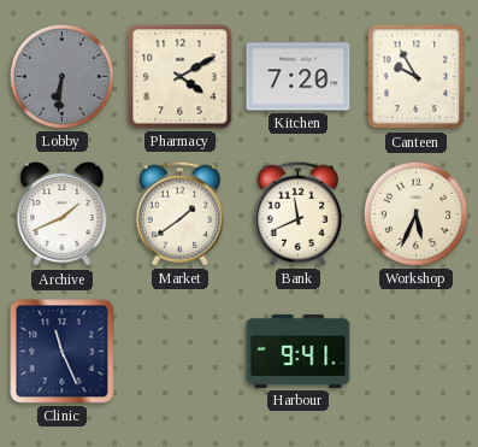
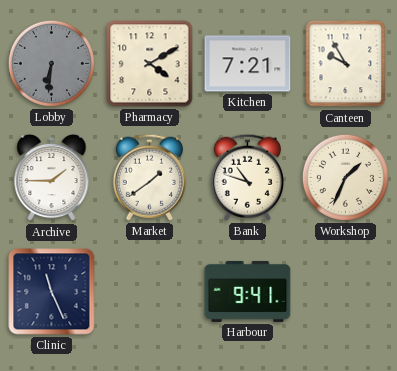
Kitchen: 7:20 -> 7:21
Archive: 1:41 -> 1:45
Bank: 11:41 -> 10:48
Workshop: 5:34 -> 1:34
